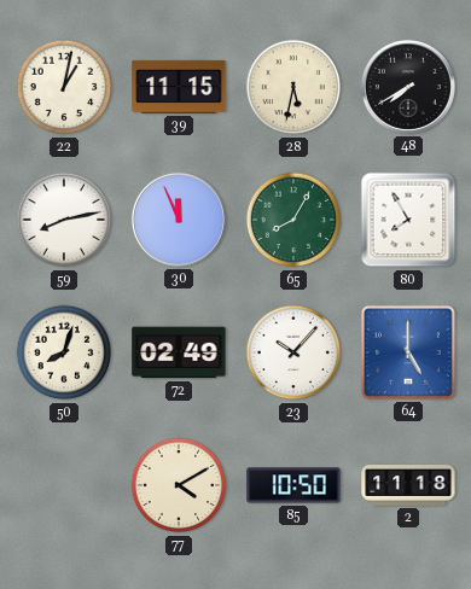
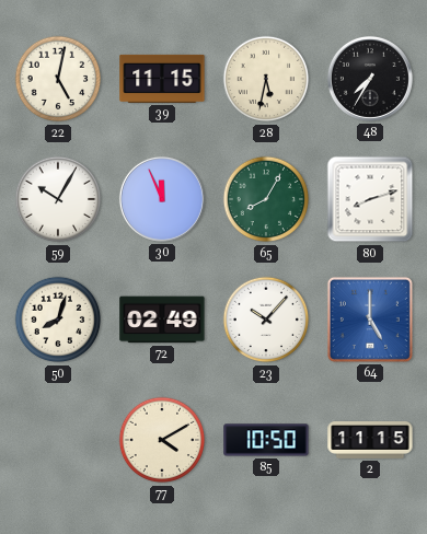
22: 1:02 -> 5:02
48: 7:40 -> 7:35
59: 8:13 -> 10:05
80: 7:55 -> 8:12
2: 11:18 -> 11:15
